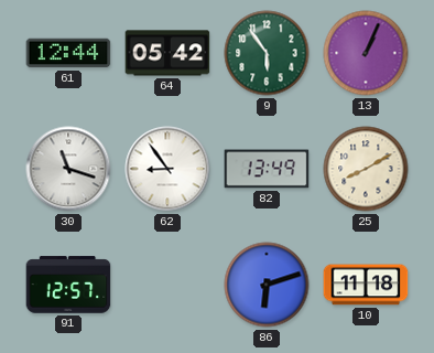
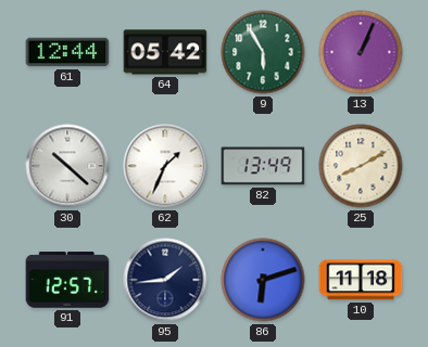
9: 5:54 -> 5:55
30: 11:18 -> 10:22
62: 8:54 -> 1:34
95: none -> 1:44
